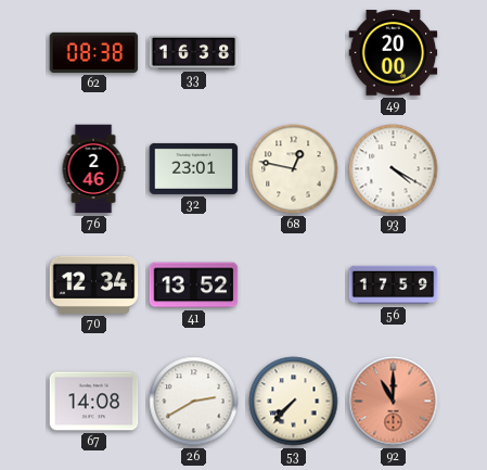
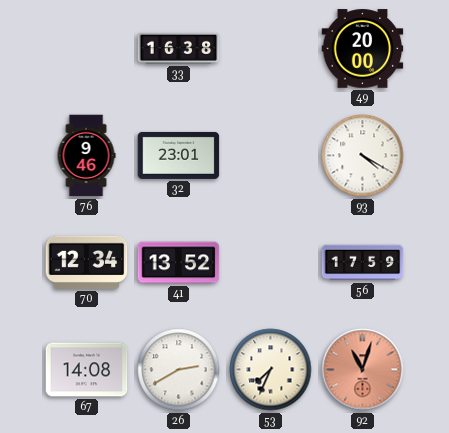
62: 08:38 -> none
76: 2:46 -> 9:46
68: 12:47 -> none
53: 7:37 -> 7:34
92: 11:00 -> 11:03
